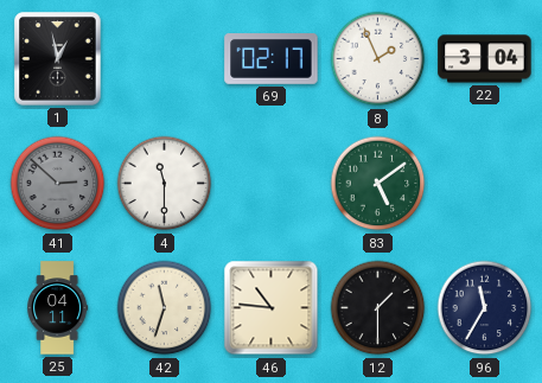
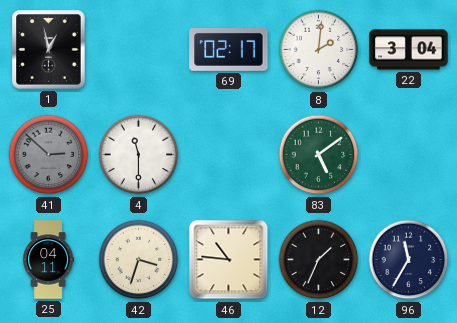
8: 1:56 -> 2:01
42: 11:33 -> 3:33
12: 1:30 -> 1:34
